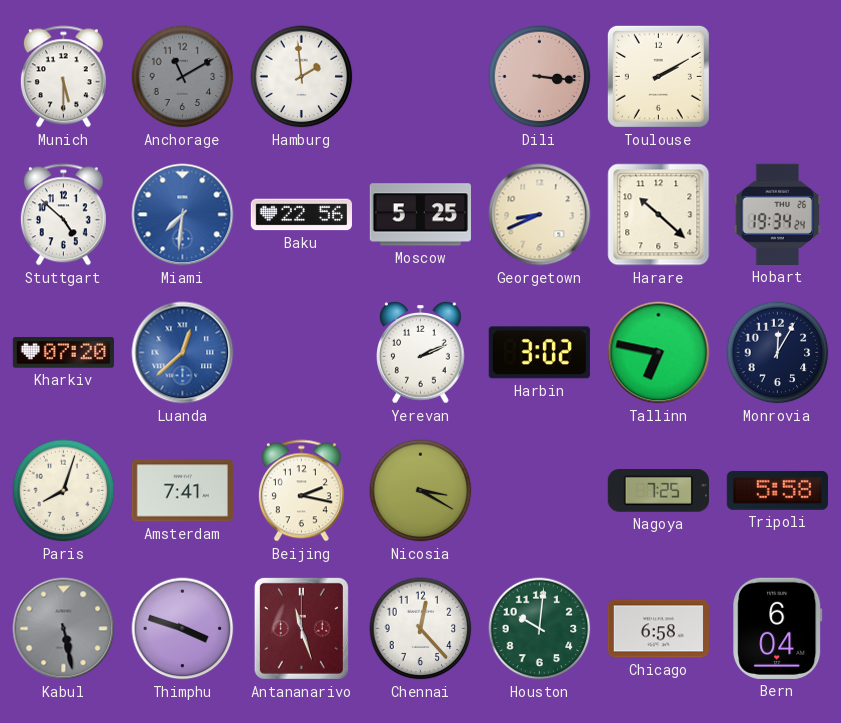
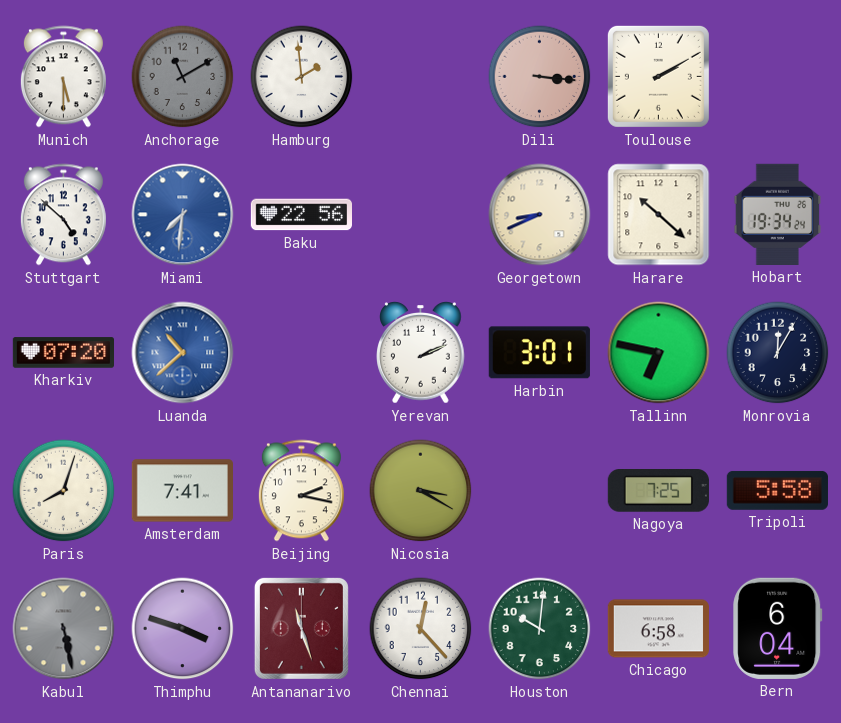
Moscow: 5:25 -> none
Luanda: 12:38 -> 10:38
Harbin: 3:02 -> 3:01
